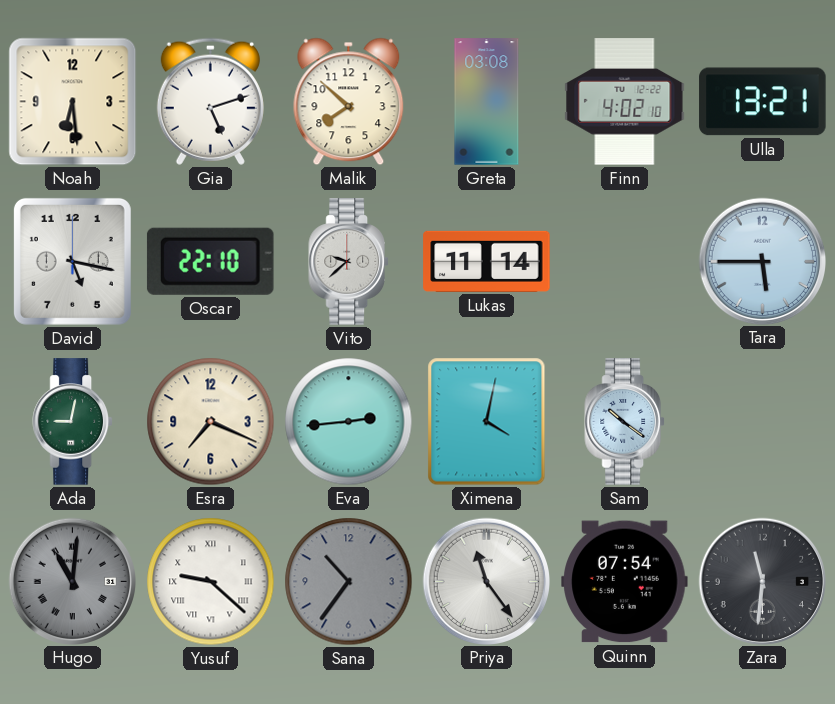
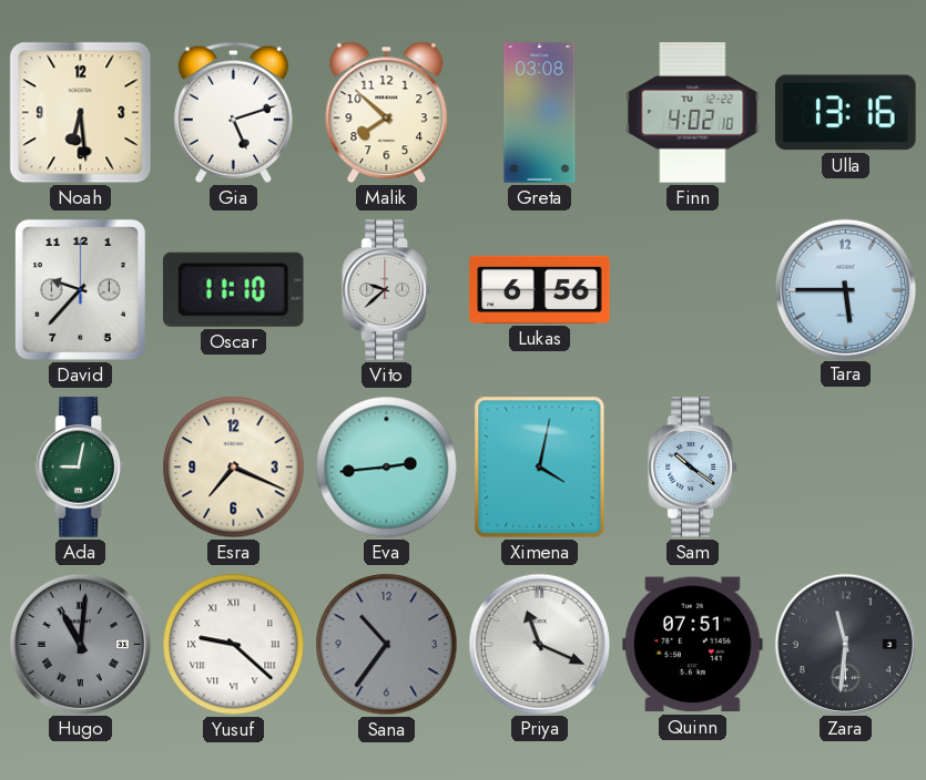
Ulla: 13:21 -> 13:16
David: 5:17 -> 9:37
Oscar: 22:10 -> 11:10
Lukas: 11:14 -> 6:56
Priya: 11:24 -> 11:19
Quinn: 07:54 -> 07:51
